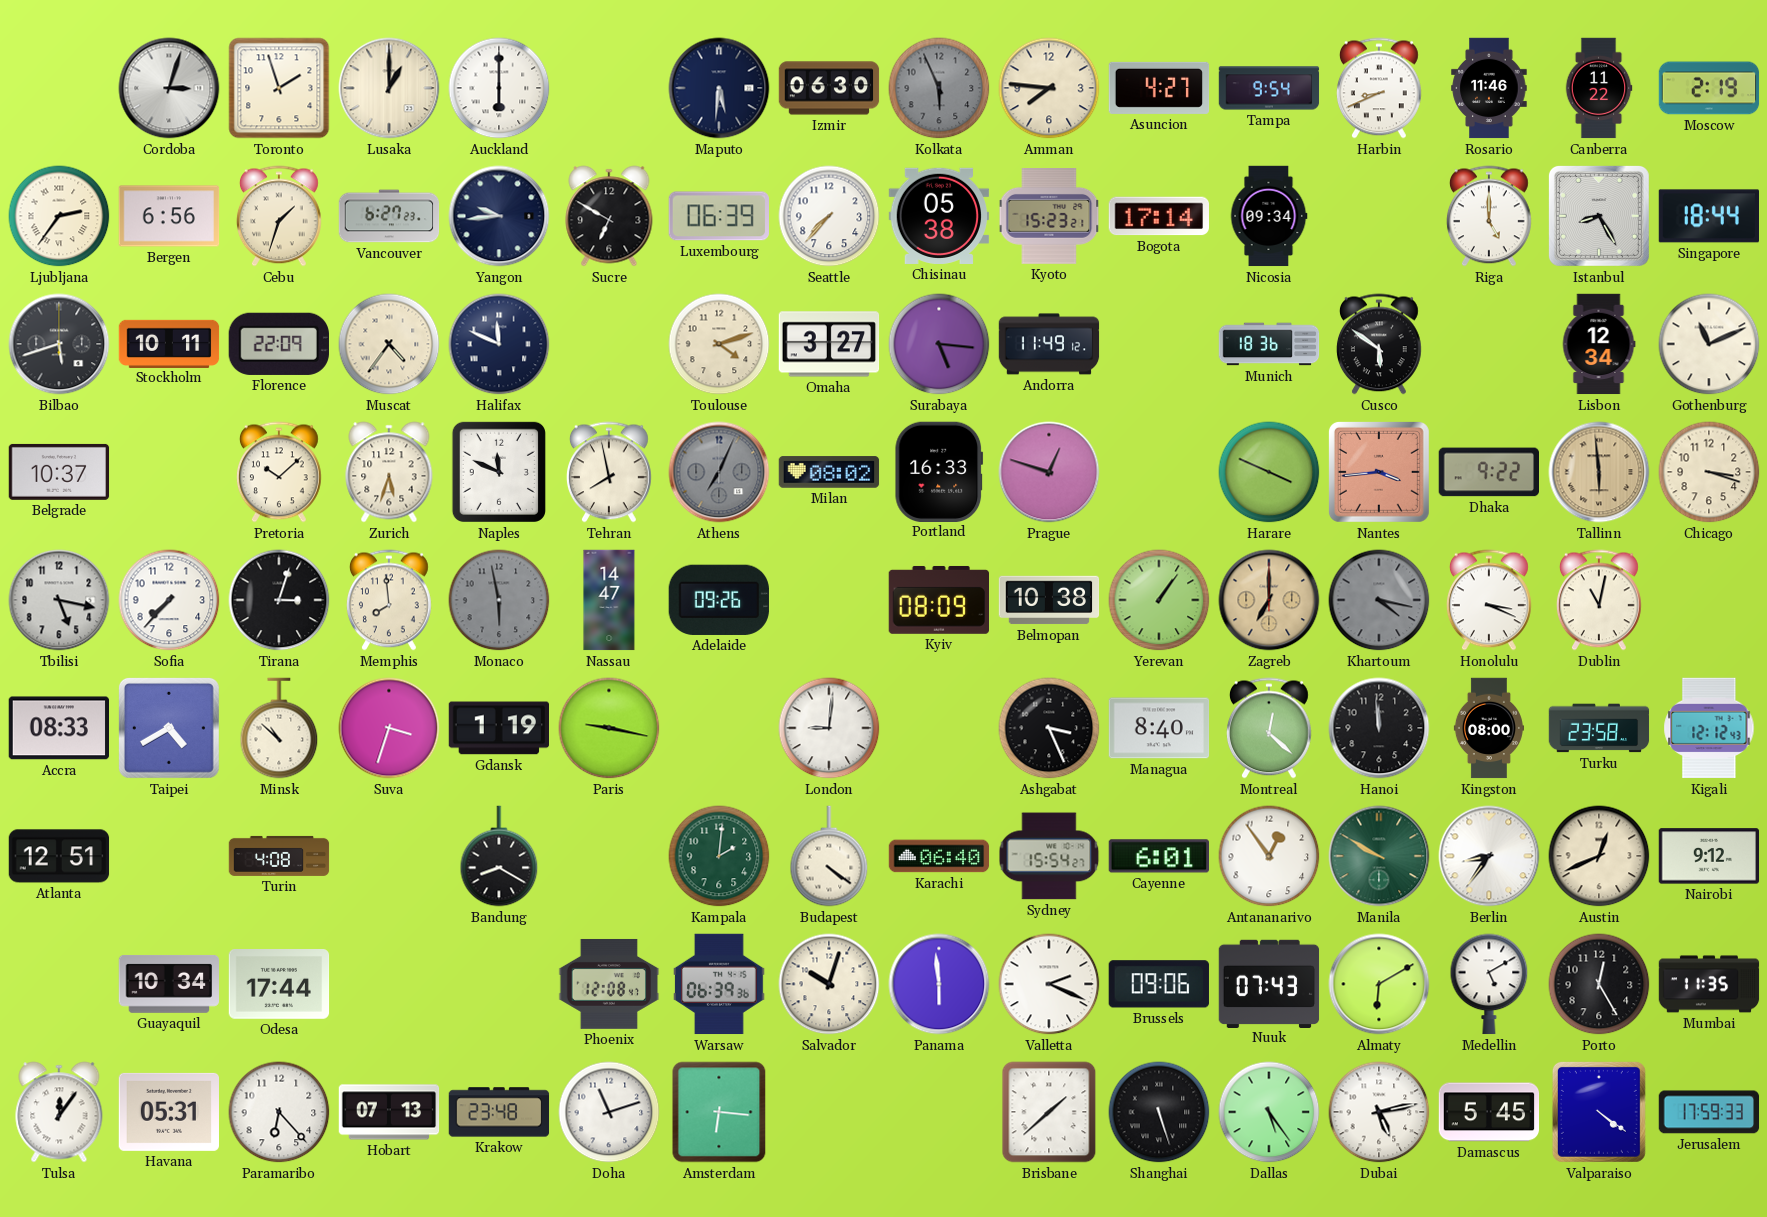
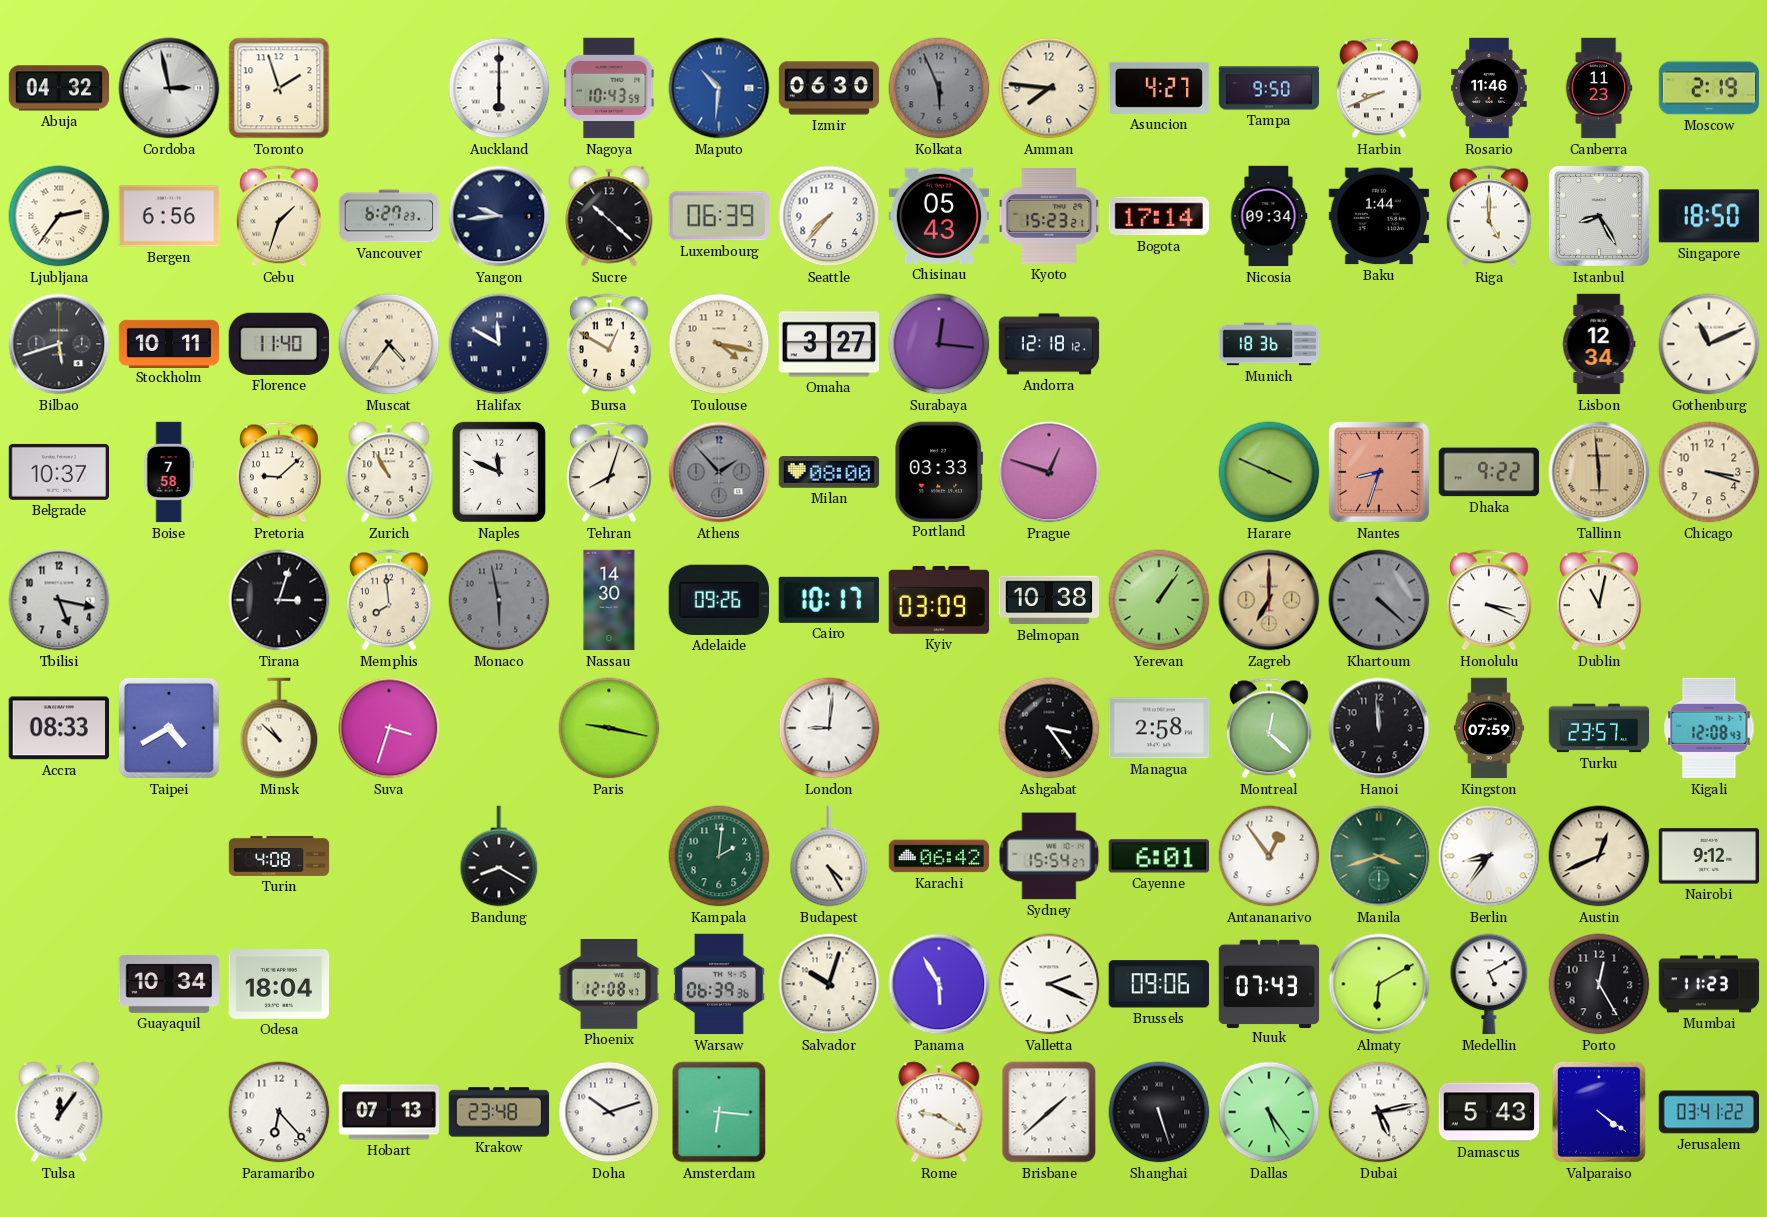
Abuja: none -> 04:32
Cordoba: 3:03 -> 2:58
Lusaka: 1:00 -> none
Nagoya: none -> 10:43
Maputo: 5:31 -> 10:31
Maputo dial: navy -> blue
Tampa: 9:54 -> 9:50
Canberra: 11:22 -> 11:23
Sucre: 6:50 -> 10:22
Chisinau: 05:38 -> 05:43
Baku: none -> 1:44
Singapore: 18:44 -> 18:50
Florence: 22:09 -> 11:40
Halifax: 11:49 -> 11:50
Bursa: none -> 12:50
Toulouse: 4:12 -> 4:17
Surabaya: 5:16 -> 12:16
Andorra: 11:49 -> 12:18
Cusco: 5:51 -> none
Boise: none -> 7:58
Pretoria: 10:08 -> 9:08
Zurich: 5:33 -> 10:55
Tehran: 7:58 -> 8:03
Athens: 7:04 -> 1:53
Milan: 08:02 -> 08:00
Portland: 16:33 -> 03:33
Nantes: 3:44 -> 8:33
Sofia: 7:37 -> none
Nassau: 14:47 -> 14:30
Cairo: none -> 10:17
Kyiv: 08:09 -> 03:09
Khartoum: 4:17 -> 4:22
Gdansk: 1:19 -> none
Ashgabat: 3:26 -> 3:24
Managua: 8:40 -> 2:58
Kingston: 08:00 -> 07:59
Turku: 23:58 -> 23:57
Kigali: 12:12 -> 12:08
Atlanta: 12:51 -> none
Budapest: 4:21 -> 4:25
Karachi: 06:40 -> 06:42
Manila: 9:50 -> 3:42
Odesa: 17:44 -> 18:04
Panama: 5:59 -> 5:55
Mumbai: 11:35 -> 11:23
Havana: 05:31 -> none
Doha: 11:12 -> 10:12
Rome: none -> 9:20
Damascus: 5:45 -> 5:43
Jerusalem: 17:59 -> 03:41
